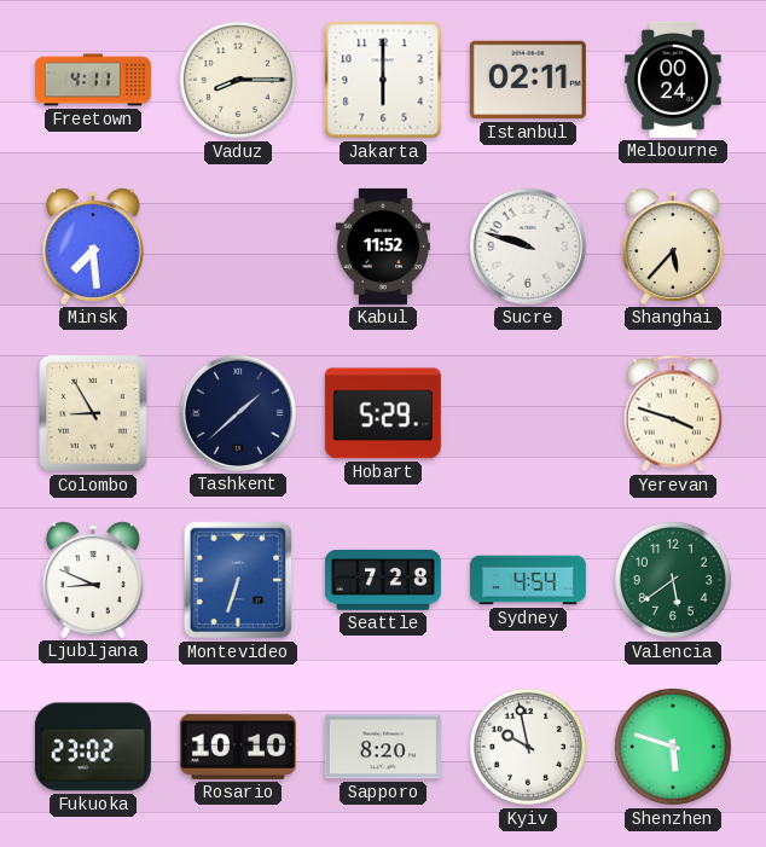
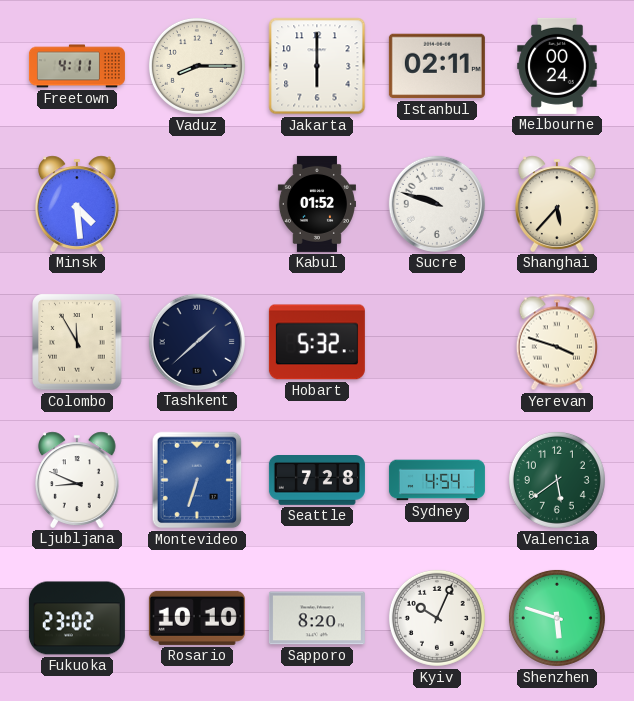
Minsk: 7:29 -> 4:29
Kabul: 11:52 -> 01:52
Colombo: 8:55 -> 11:55
Hobart: 5:29 -> 5:32
Kyiv: 9:58 -> 10:04
